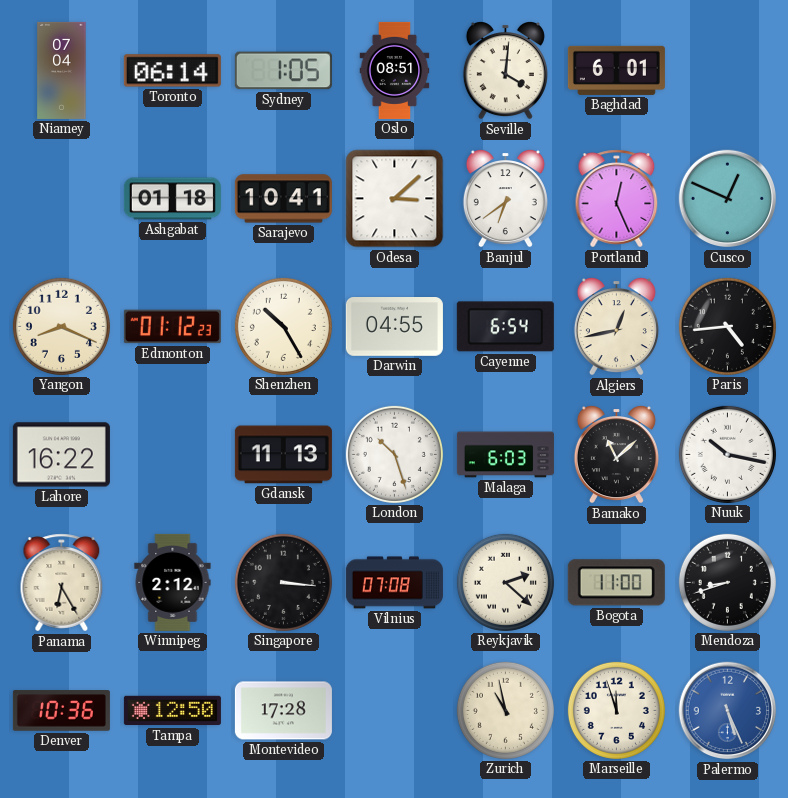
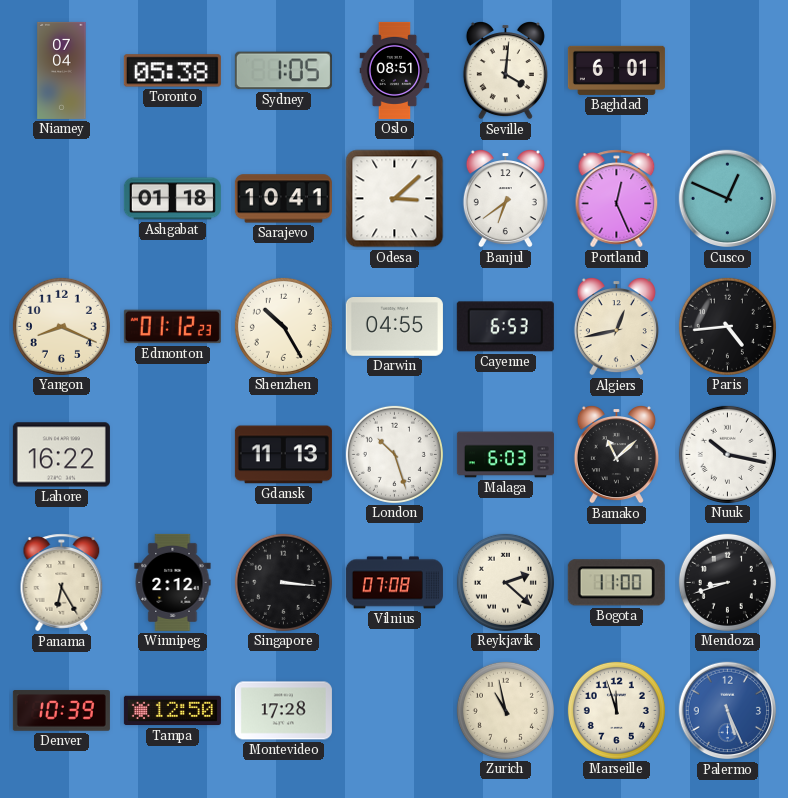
Toronto: 06:14 -> 05:38
Cayenne: 6:54 -> 6:53
Denver: 10:36 -> 10:39
